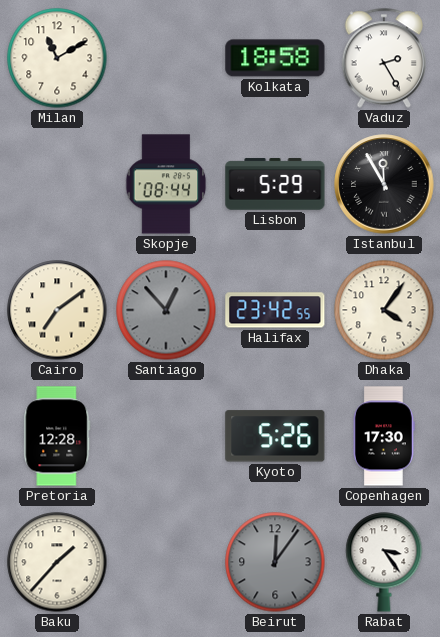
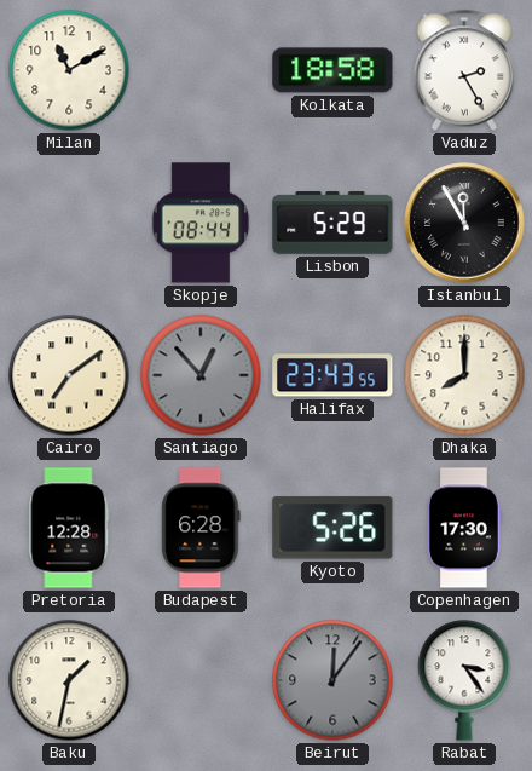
Halifax: 23:42 -> 23:43
Dhaka: 4:06 -> 8:00
Budapest: none -> 6:28
Baku: 1:37 -> 1:32
